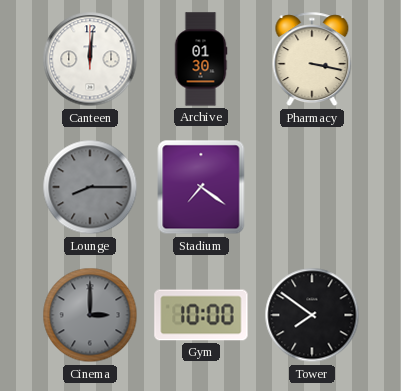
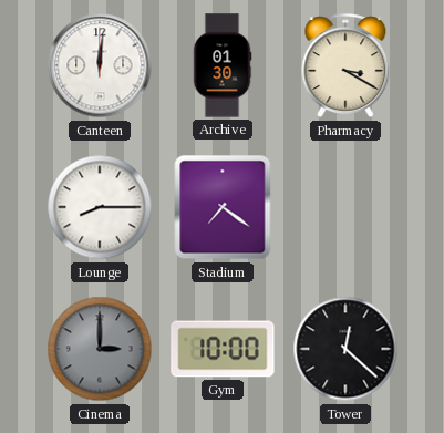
Pharmacy: 3:17 -> 3:20
Lounge dial: grey -> white
Tower: 7:51 -> 12:22
